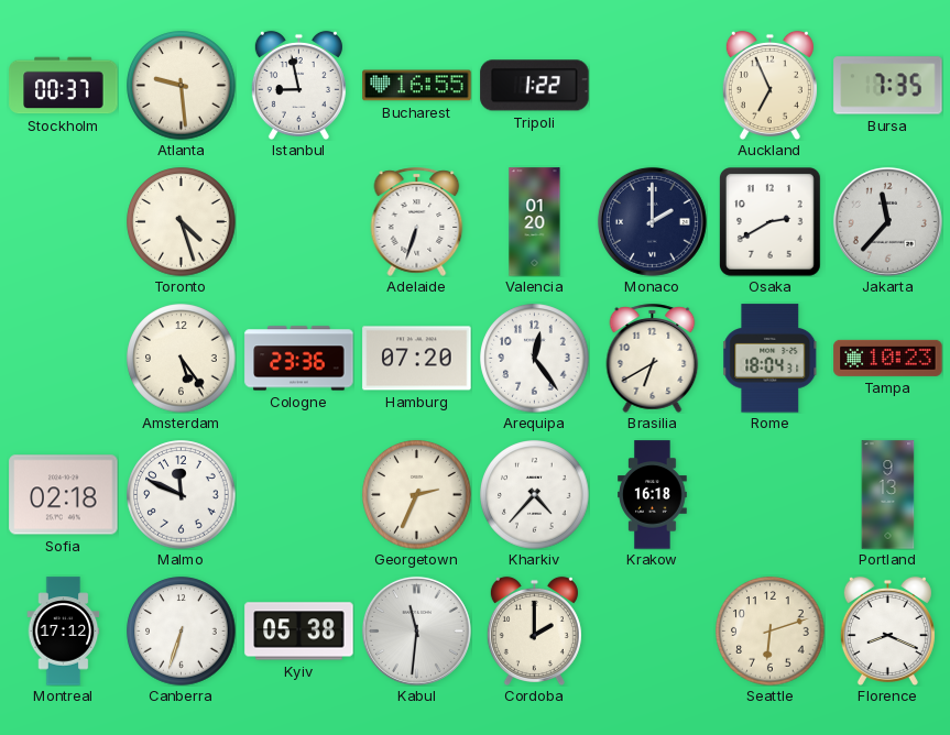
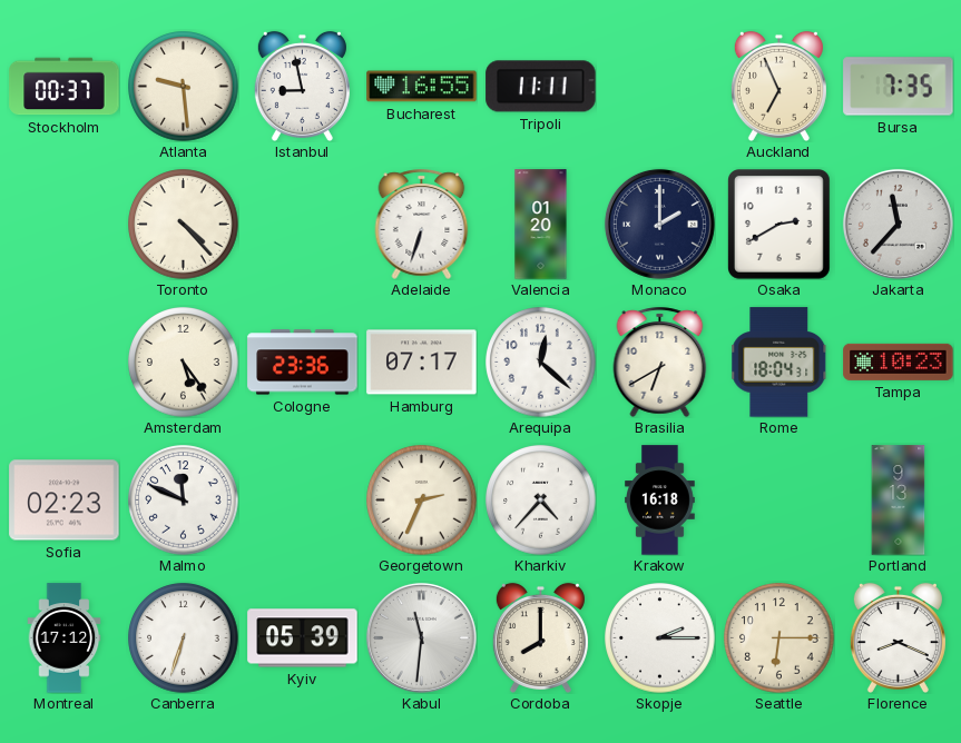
Tripoli: 1:22 -> 11:11
Toronto: 4:27 -> 4:23
Hamburg: 07:20 -> 07:17
Arequipa: 12:24 -> 12:22
Sofia: 02:18 -> 02:23
Kyiv: 05:38 -> 05:39
Cordoba: 2:00 -> 8:00
Skopje: none -> 2:15
Seattle: 6:12 -> 6:15
